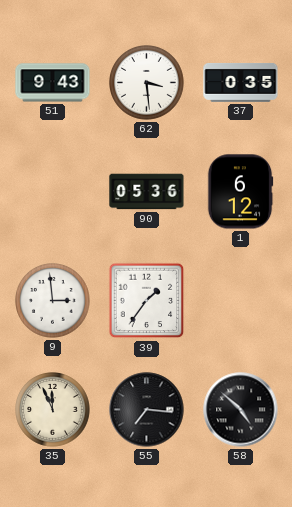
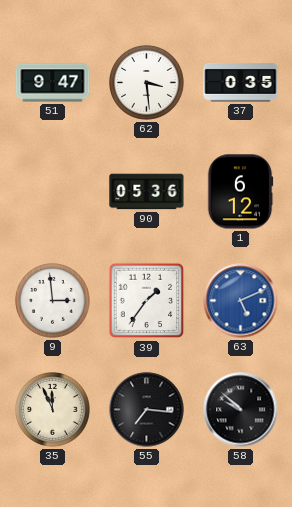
51: 9:43 -> 9:47
63: none -> 5:11
58: 4:52 -> 9:52
